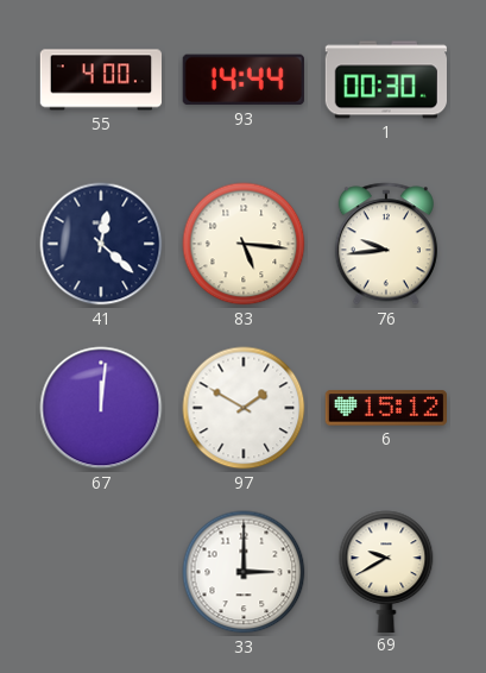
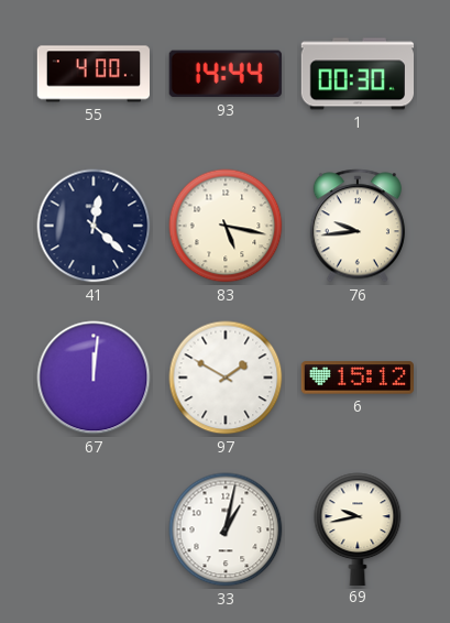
83: 5:16 -> 5:17
33: 3:00 -> 1:02
69: 9:40 -> 9:43
